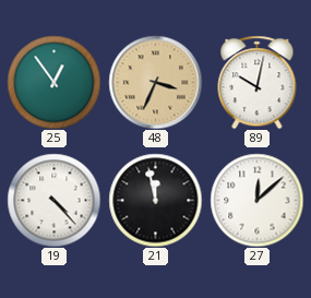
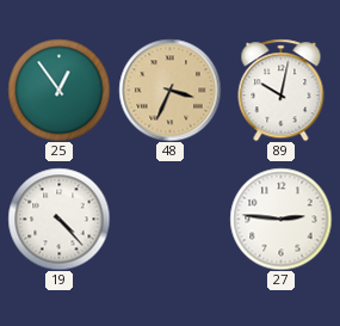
21: 11:58 -> none
27: 12:08 -> 2:46
